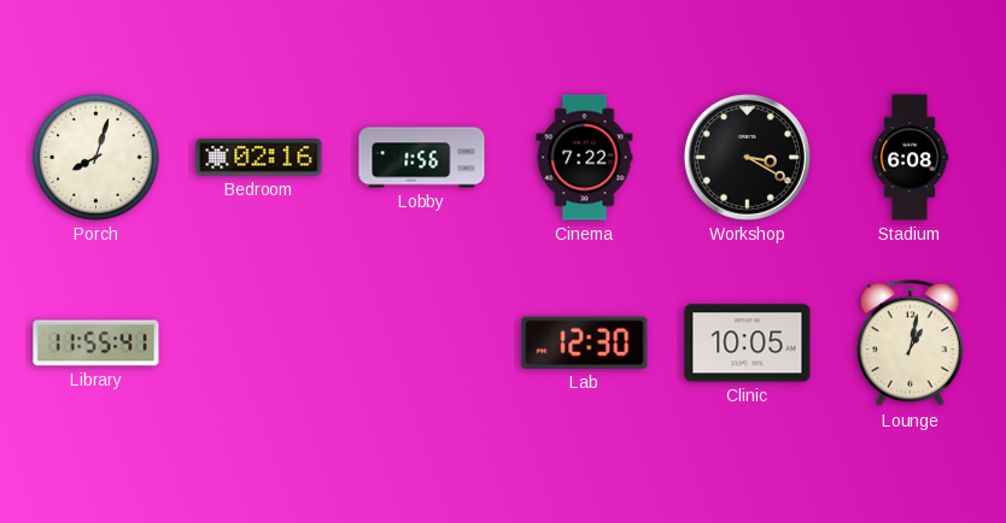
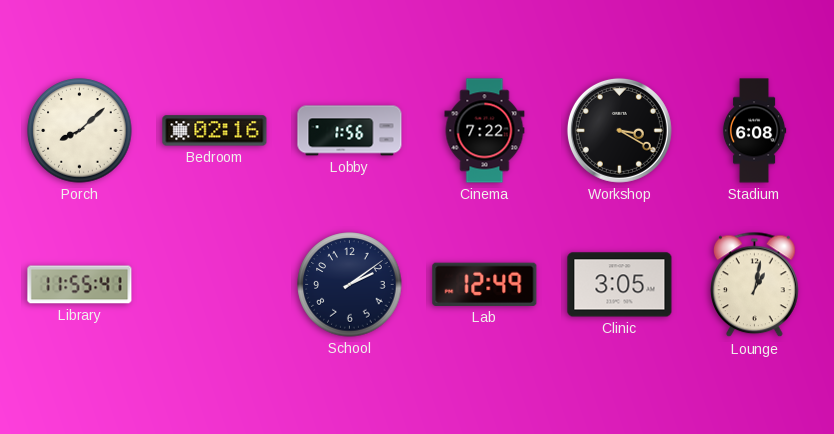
Porch: 8:03 -> 8:08
School: none -> 2:09
Lab: 12:30 -> 12:49
Clinic: 10:05 -> 3:05
